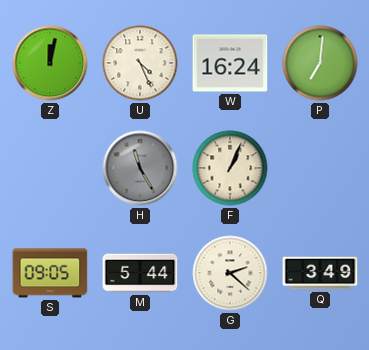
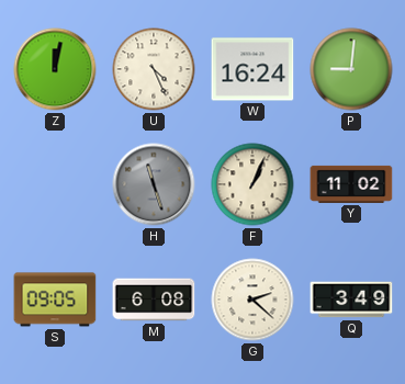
P: 7:01 -> 9:01
H: 11:25 -> 11:27
Y: none -> 11:02
M: 5:44 -> 6:08
